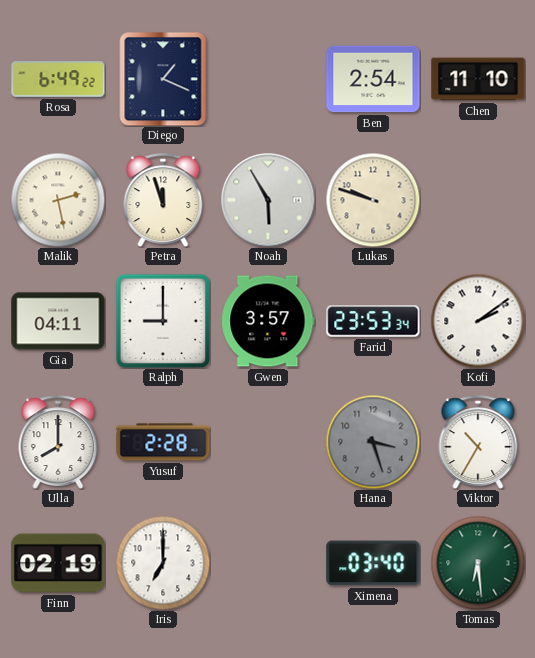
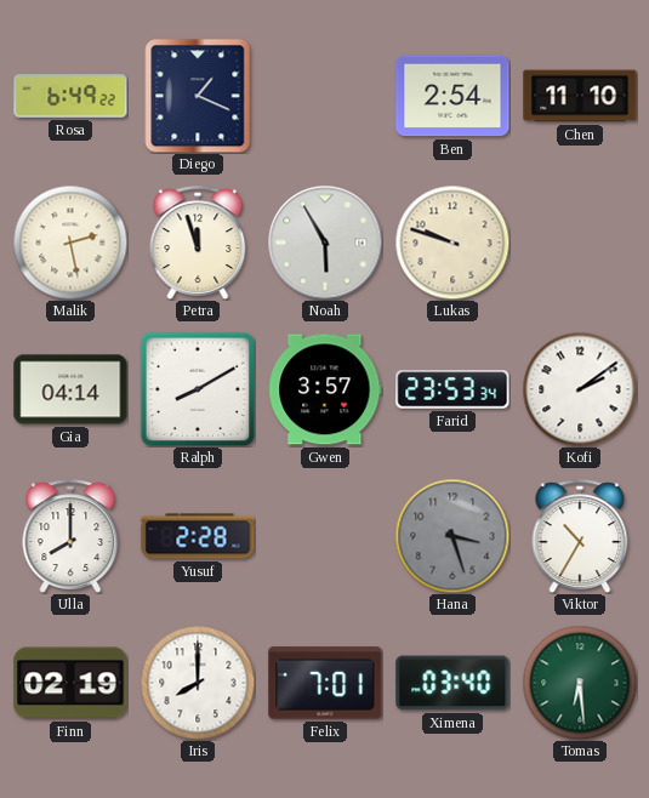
Gia: 04:11 -> 04:14
Ralph: 9:00 -> 8:10
Iris: 7:00 -> 8:00
Felix: none -> 7:01
